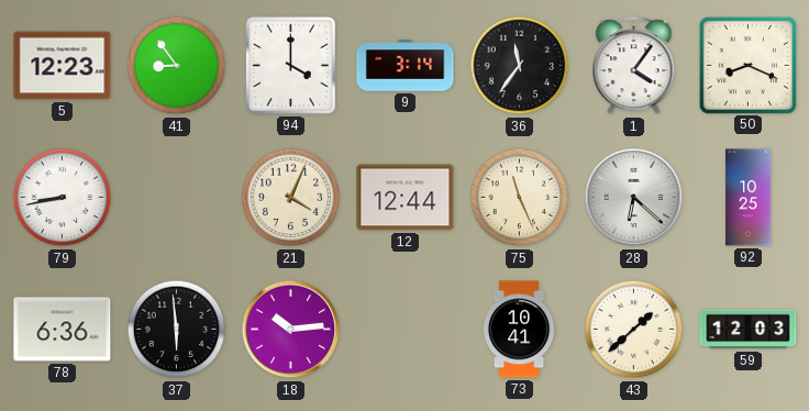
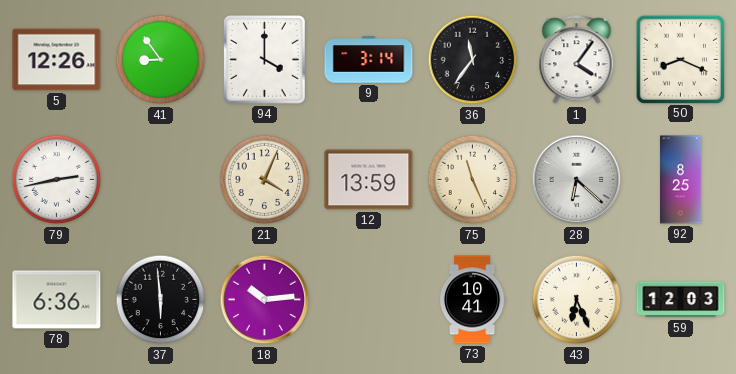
5: 12:23 -> 12:26
79: 8:43 -> 2:43
12: 12:44 -> 13:59
92: 10:25 -> 8:25
43: 1:38 -> 6:26
